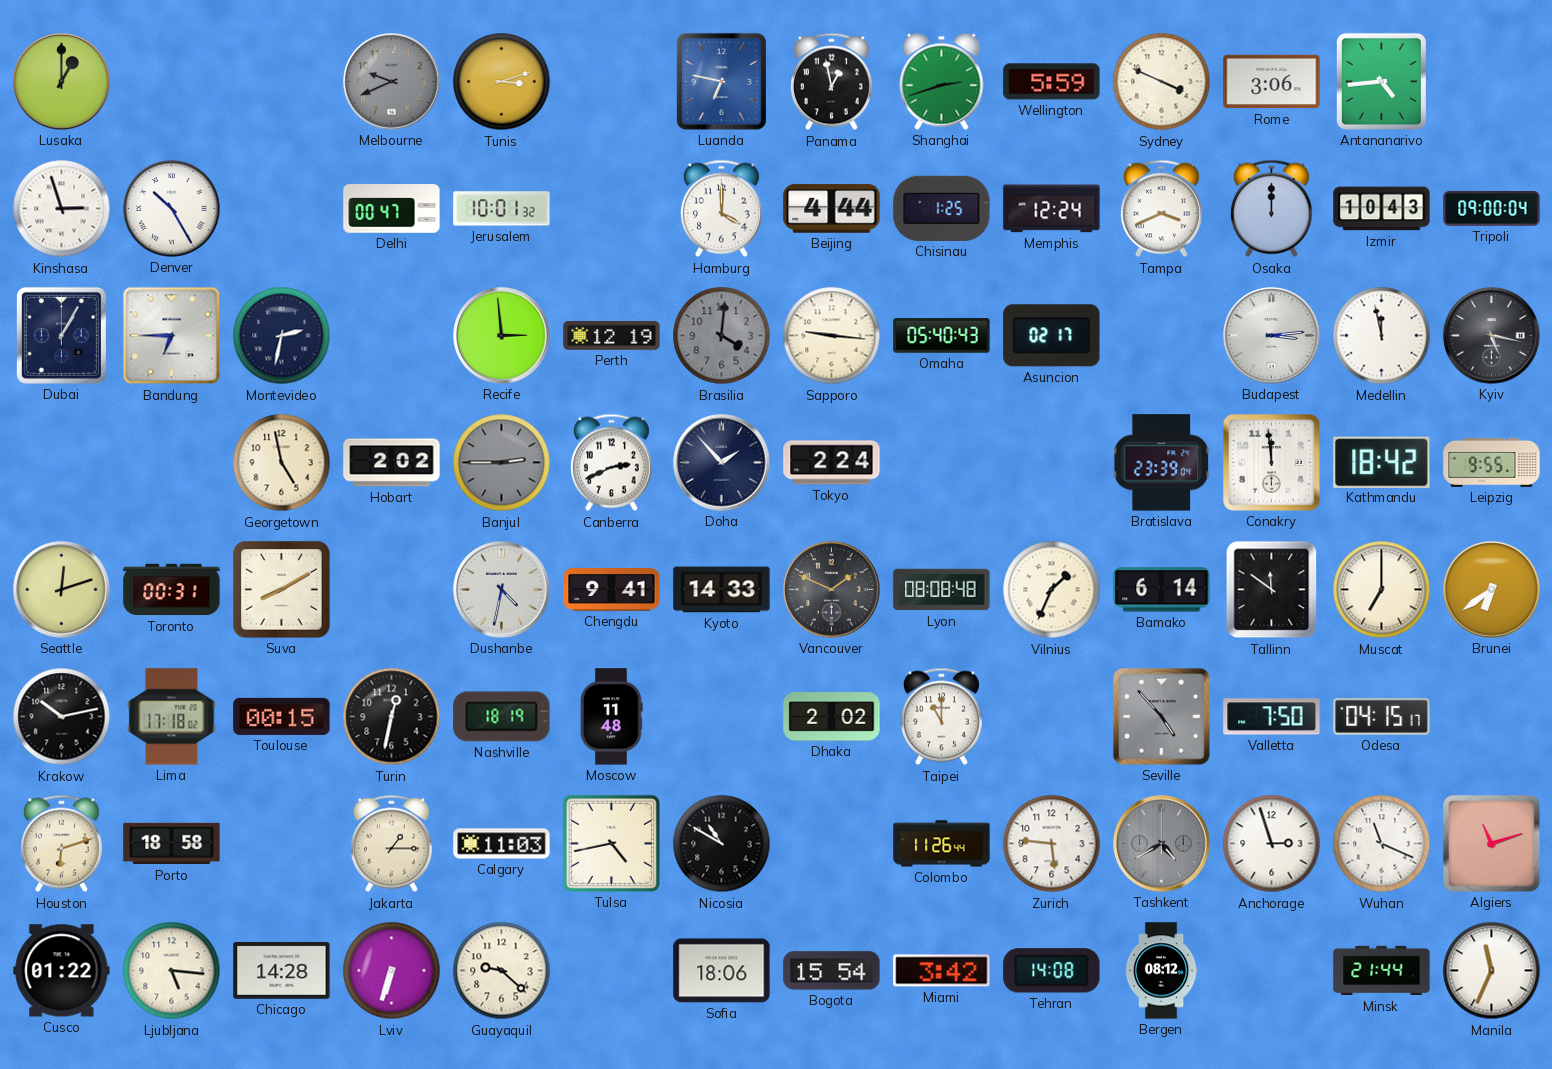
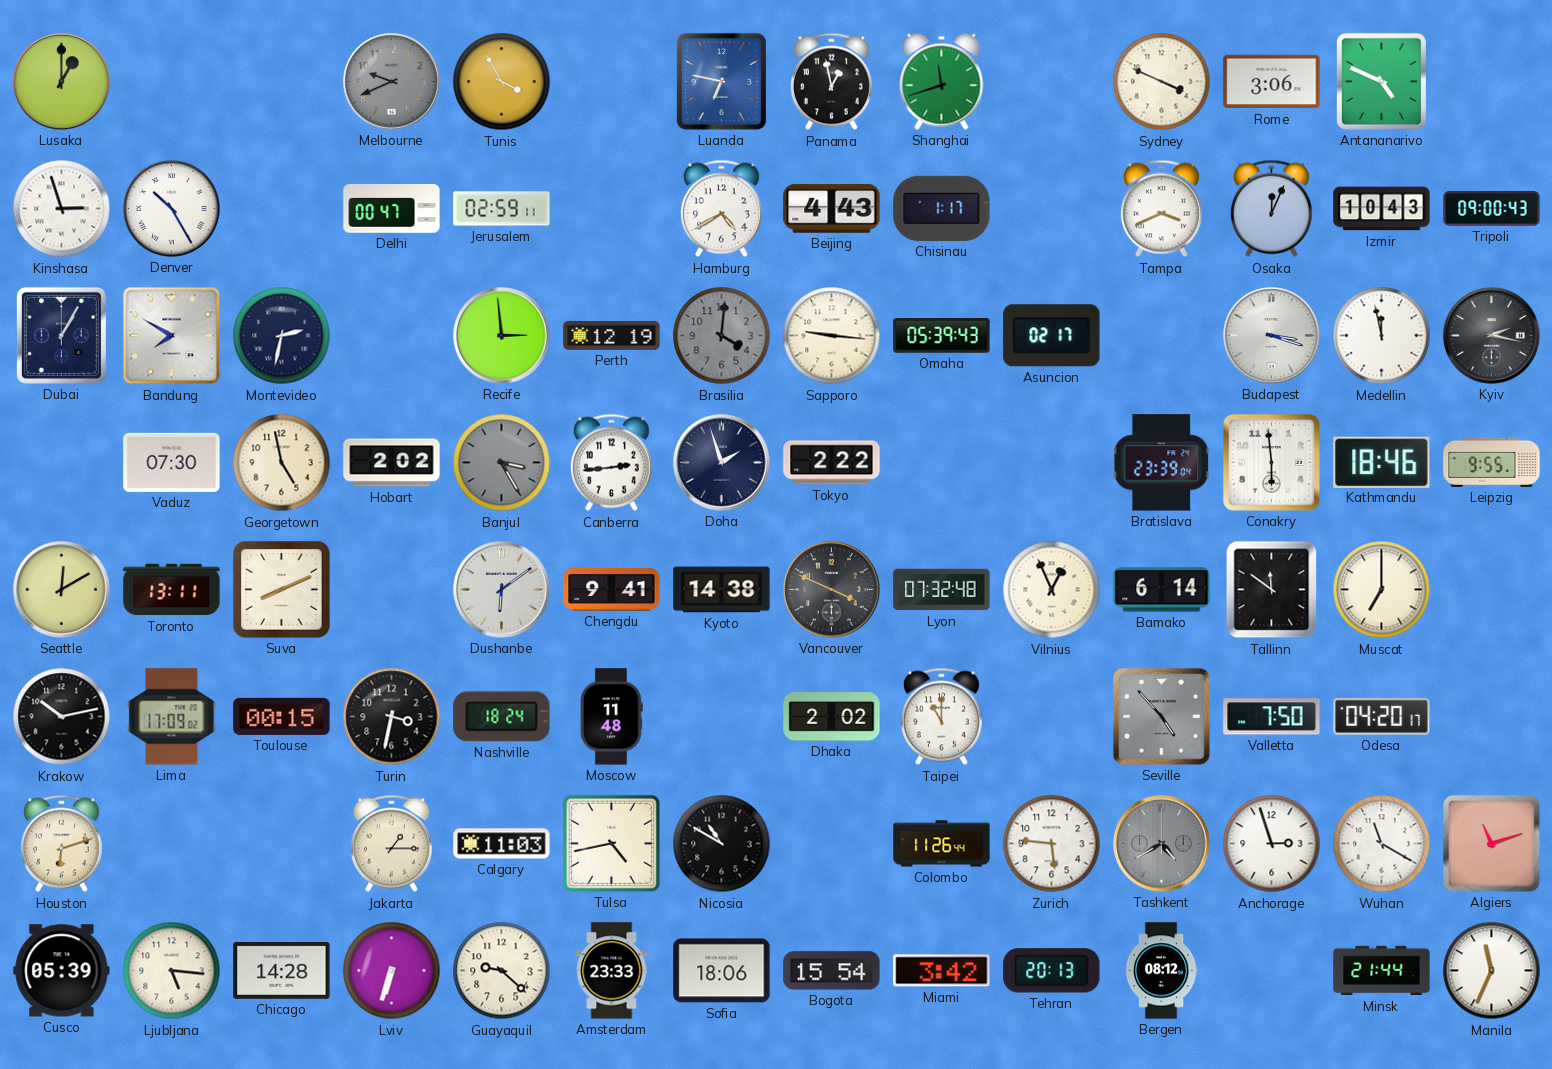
Tunis: 3:12 -> 3:55
Shanghai: 2:42 -> 11:42
Wellington: 5:59 -> none
Antananarivo: 4:44 -> 4:49
Jerusalem: 10:01 -> 02:59
Hamburg: 4:00 -> 4:40
Beijing: 4:44 -> 4:43
Chisinau: 1:25 -> 1:17
Memphis: 12:24 -> none
Osaka: 12:00 -> 12:04
Tripoli: 09:00:04 -> 09:00:43
Bandung: 6:45 -> 7:50
Omaha: 05:40 -> 05:39
Budapest: 3:14 -> 3:18
Kyiv: 5:17 -> 2:17
Vaduz: none -> 07:30
Banjul: 2:45 -> 3:25
Canberra: 2:41 -> 2:44
Doha: 1:53 -> 1:57
Tokyo: 2:24 -> 2:22
Conakry: 11:59 -> 5:59
Kathmandu: 18:42 -> 18:46
Seattle: 12:12 -> 12:10
Toronto: 00:31 -> 13:11
Suva: 8:10 -> 8:11
Dushanbe: 4:32 -> 6:09
Kyoto: 14:33 -> 14:38
Vancouver: 1:49 -> 3:49
Lyon: 08:08 -> 07:32
Vilnius: 1:34 -> 12:56
Brunei: 6:39 -> none
Lima: 17:18 -> 17:09
Turin: 12:32 -> 3:32
Nashville: 18:19 -> 18:24
Odesa: 04:15 -> 04:20
Porto: 18:58 -> none
Wuhan: 11:19 -> 11:20
Cusco: 01:22 -> 05:39
Amsterdam: none -> 23:33
Tehran: 14:08 -> 20:13
